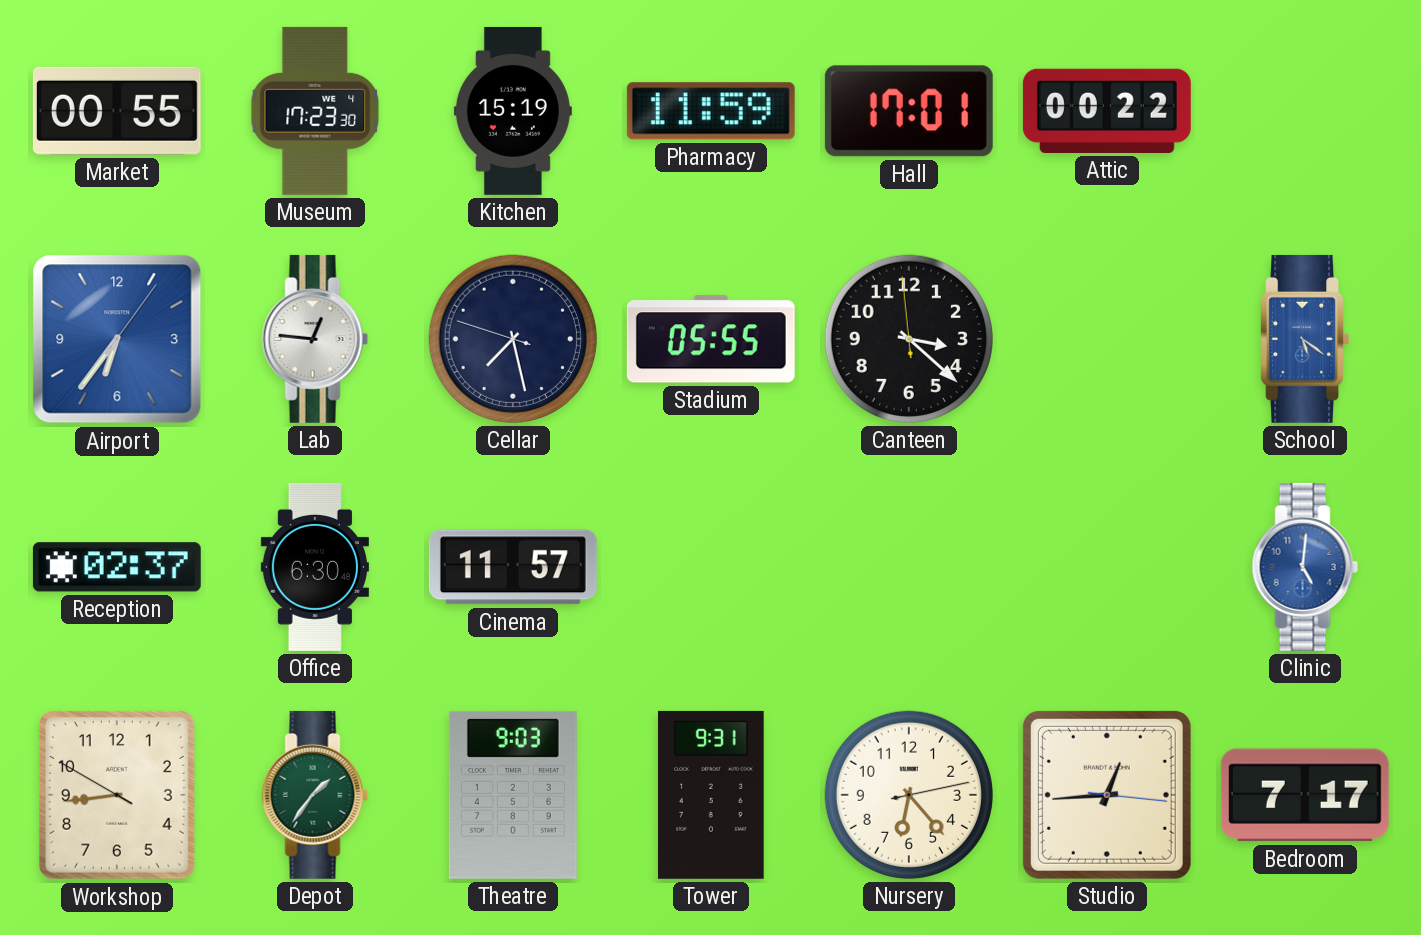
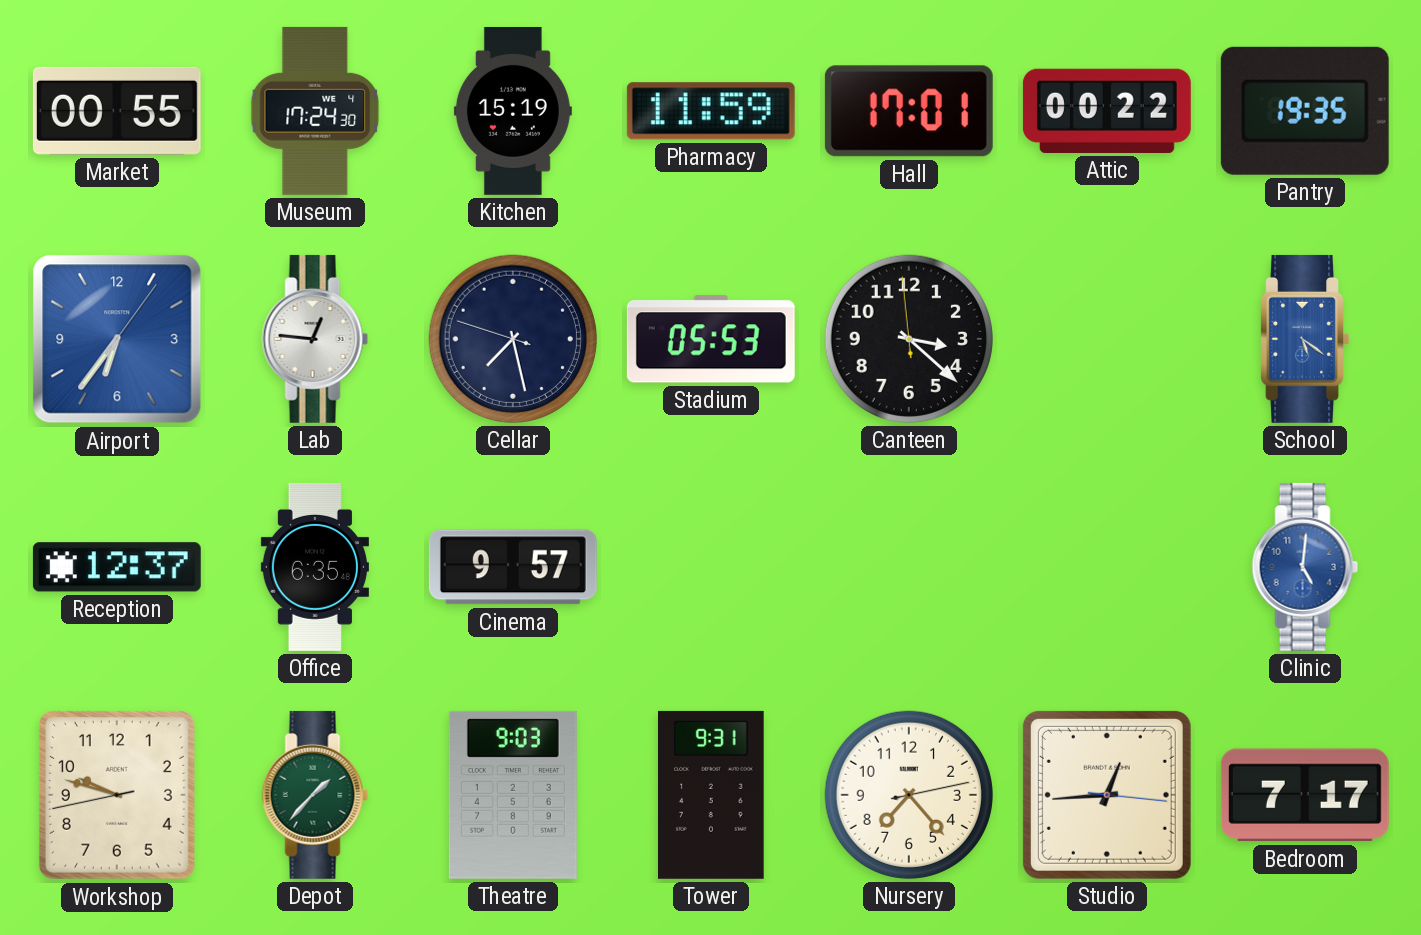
Museum: 17:23 -> 17:24
Pantry: none -> 19:35
Stadium: 05:55 -> 05:53
Reception: 02:37 -> 12:37
Office: 6:30 -> 6:35
Cinema: 11:57 -> 9:57
Workshop: 8:43 -> 9:47
Depot: 1:36 -> 1:37
Nursery: 6:23 -> 7:23
